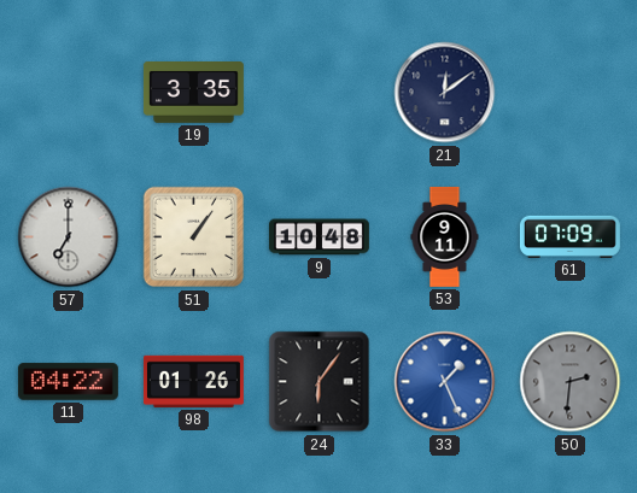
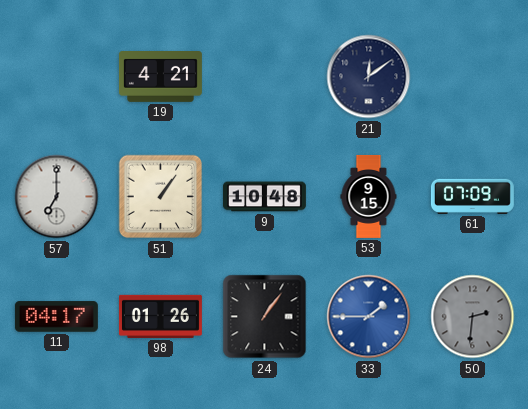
19: 3:35 -> 4:21
53: 9:11 -> 9:15
11: 04:22 -> 04:17
24: 6:06 -> 1:06
33: 1:26 -> 1:45
